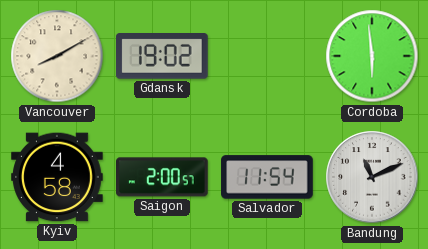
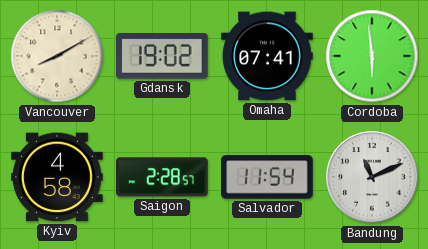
Omaha: none -> 07:41
Saigon: 2:00 -> 2:28
